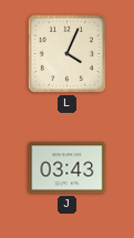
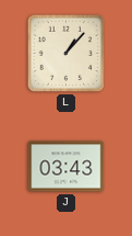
L: 4:04 -> 1:07
